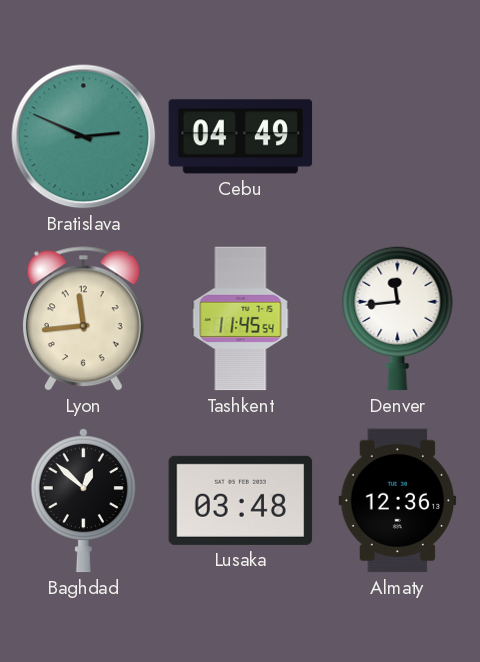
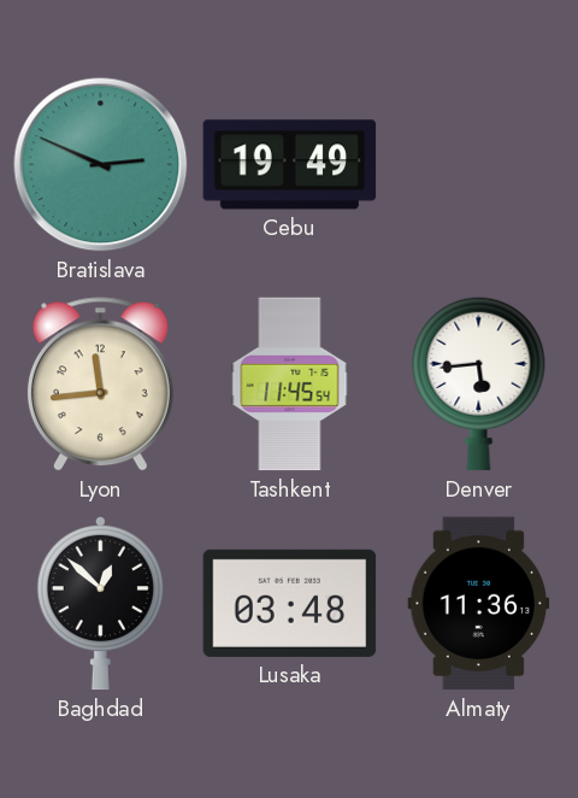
Cebu: 04:49 -> 19:49
Denver: 11:44 -> 5:44
Almaty: 12:36 -> 11:36
